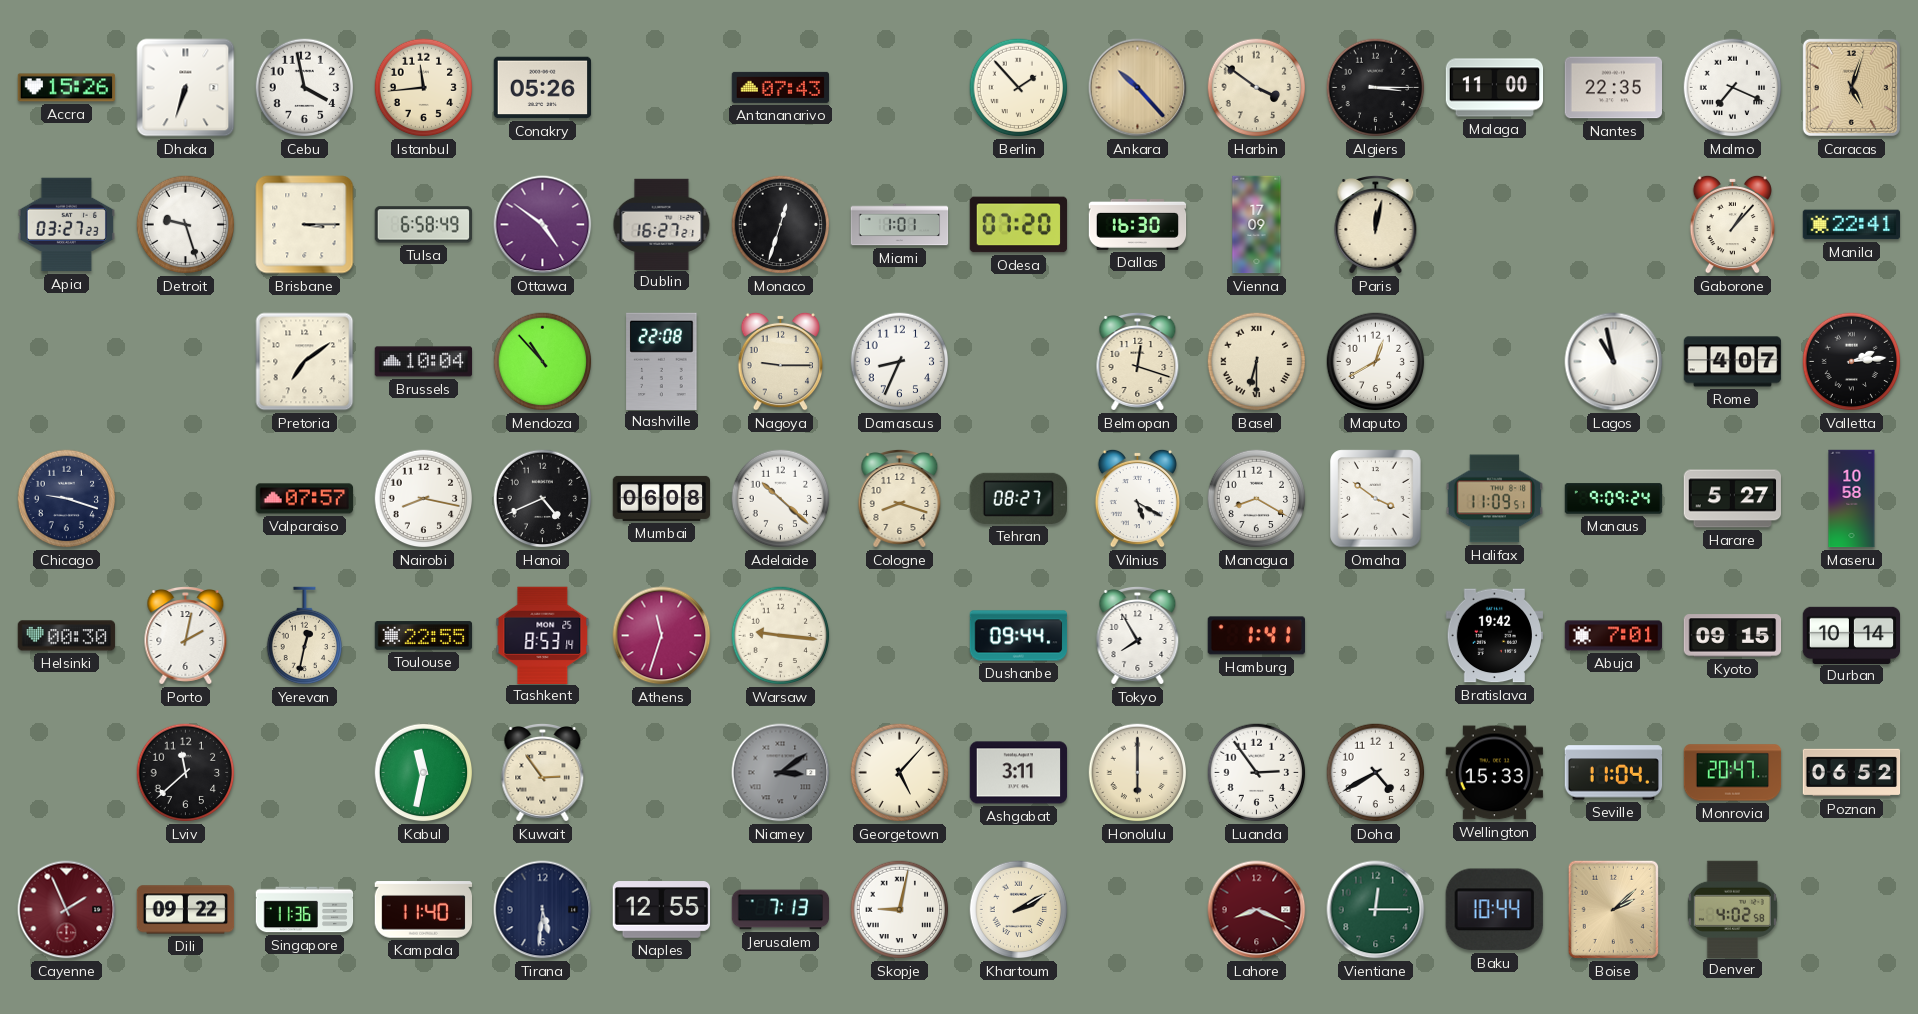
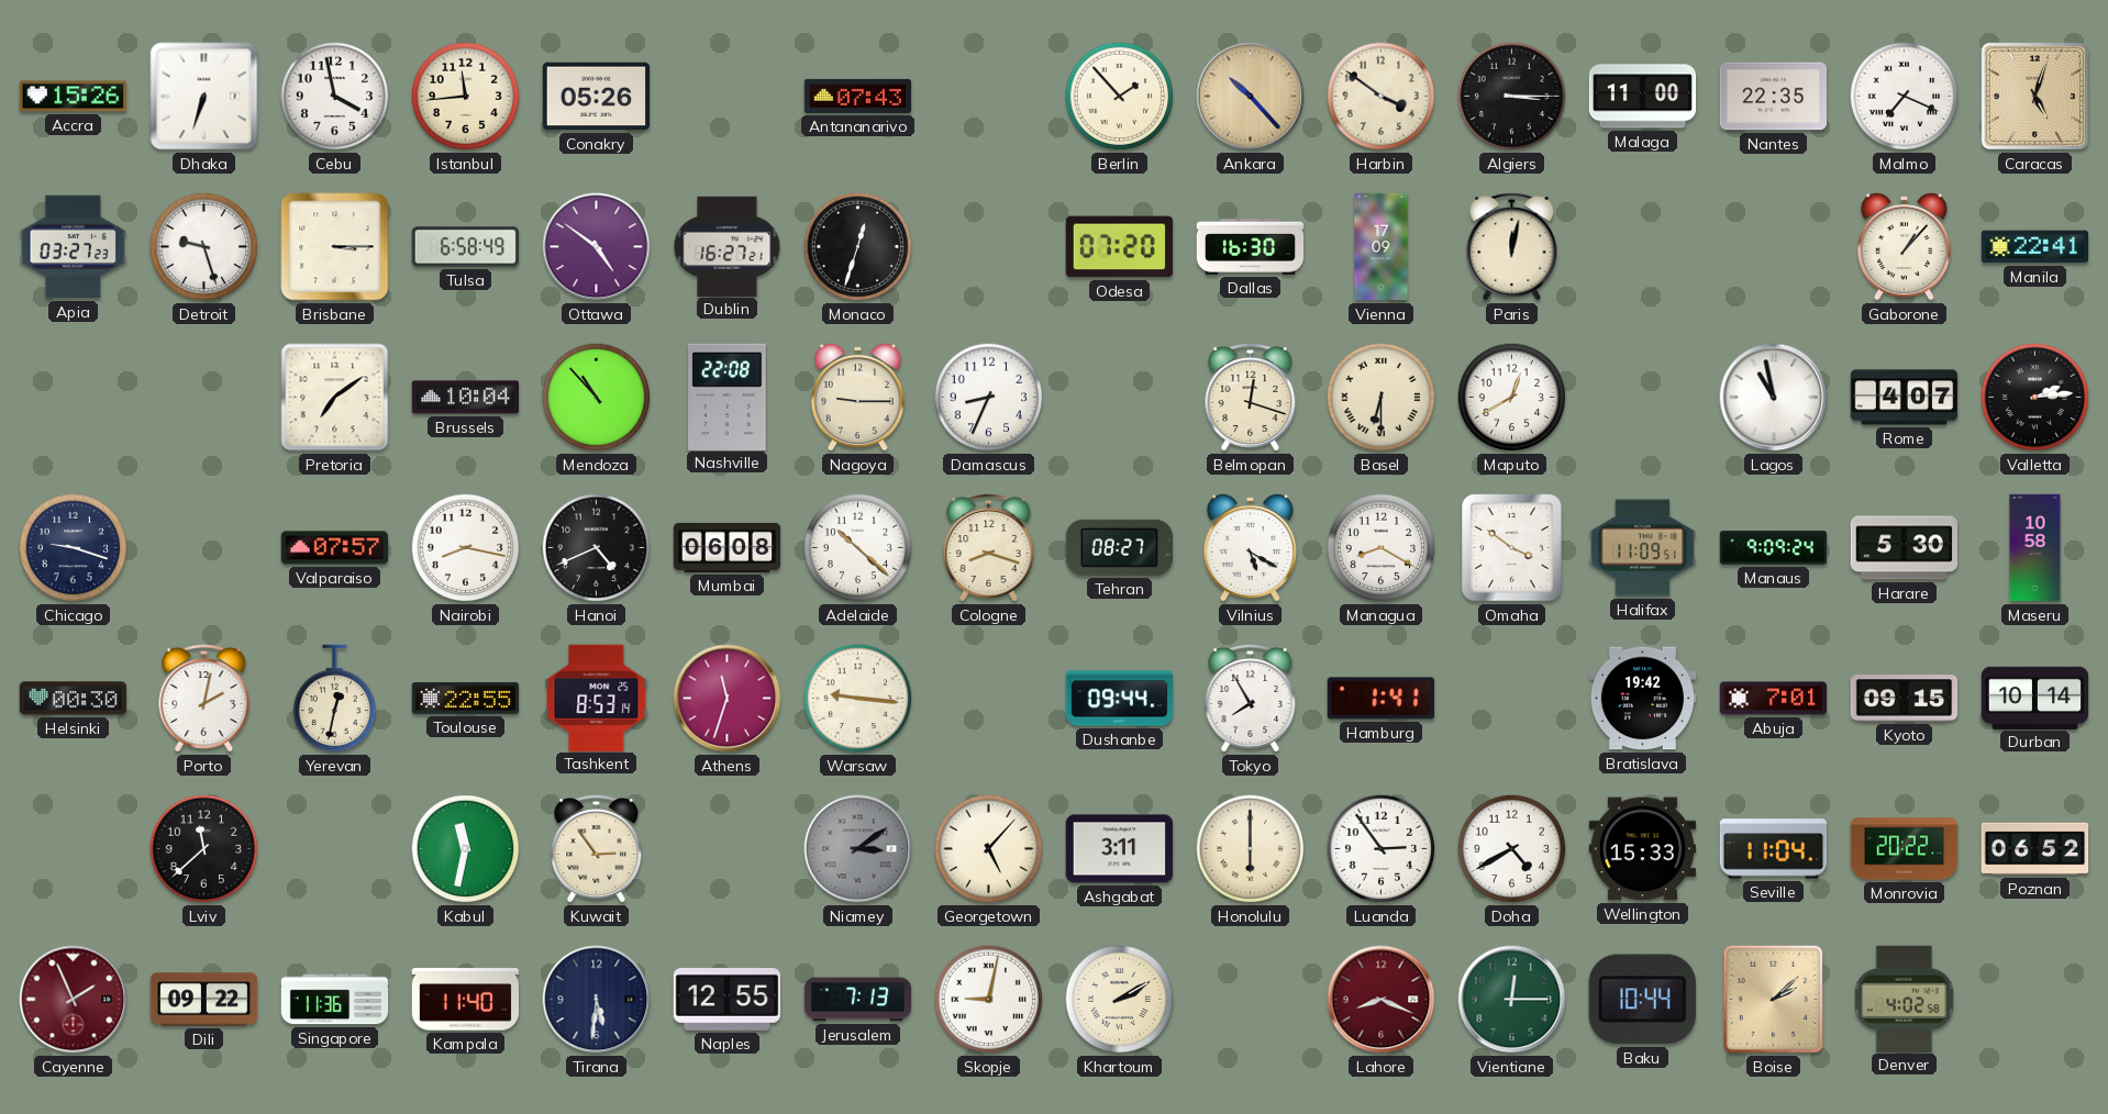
Miami: 1:01 -> none
Harare: 5:27 -> 5:30
Monrovia: 20:47 -> 20:22
